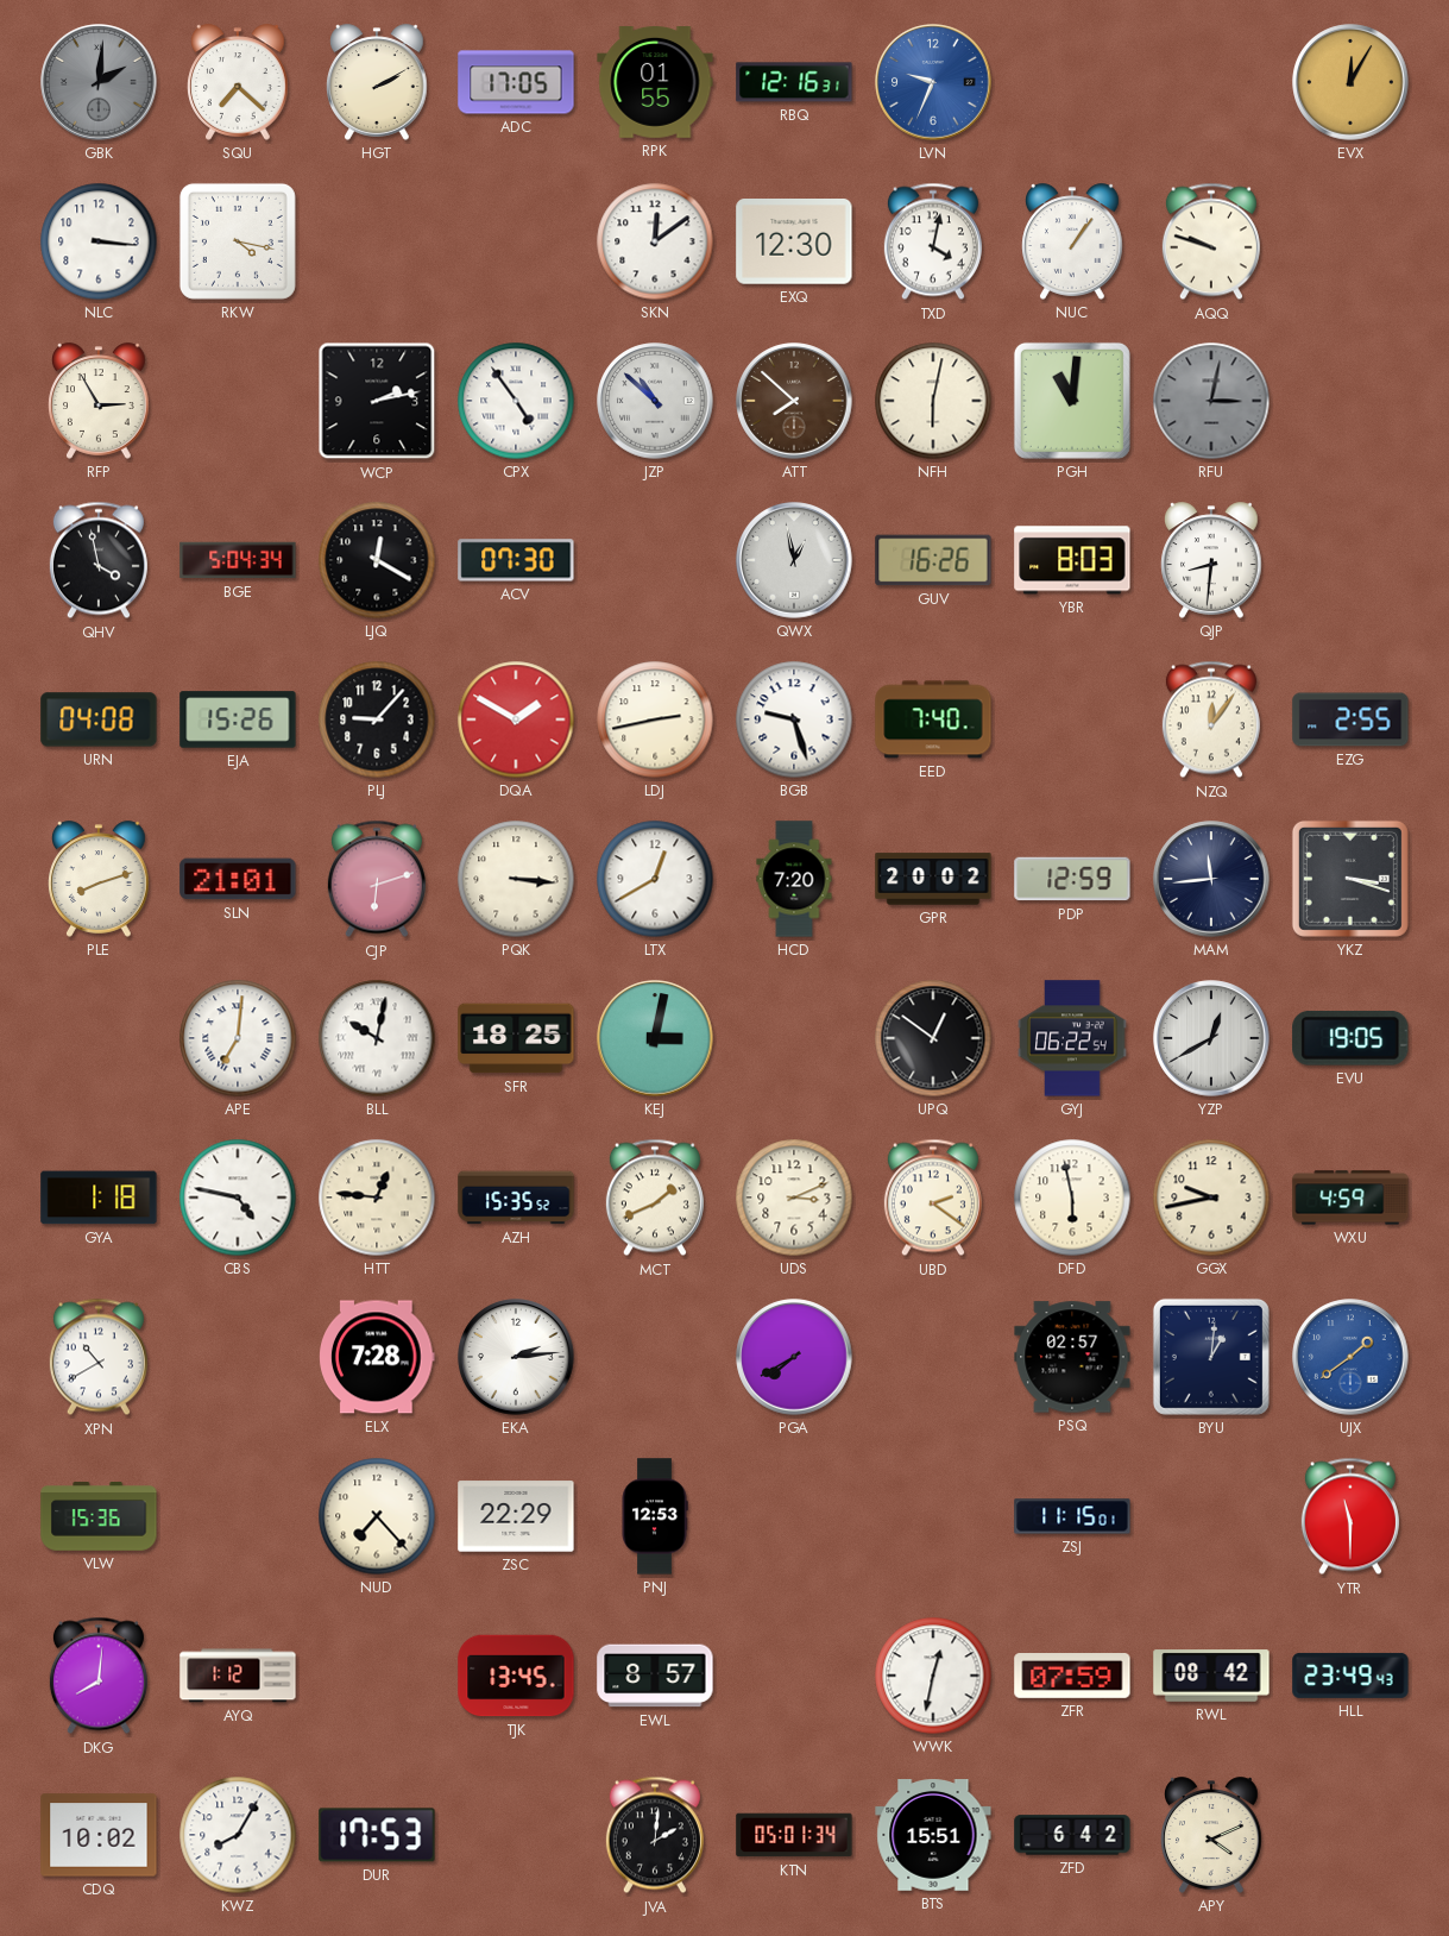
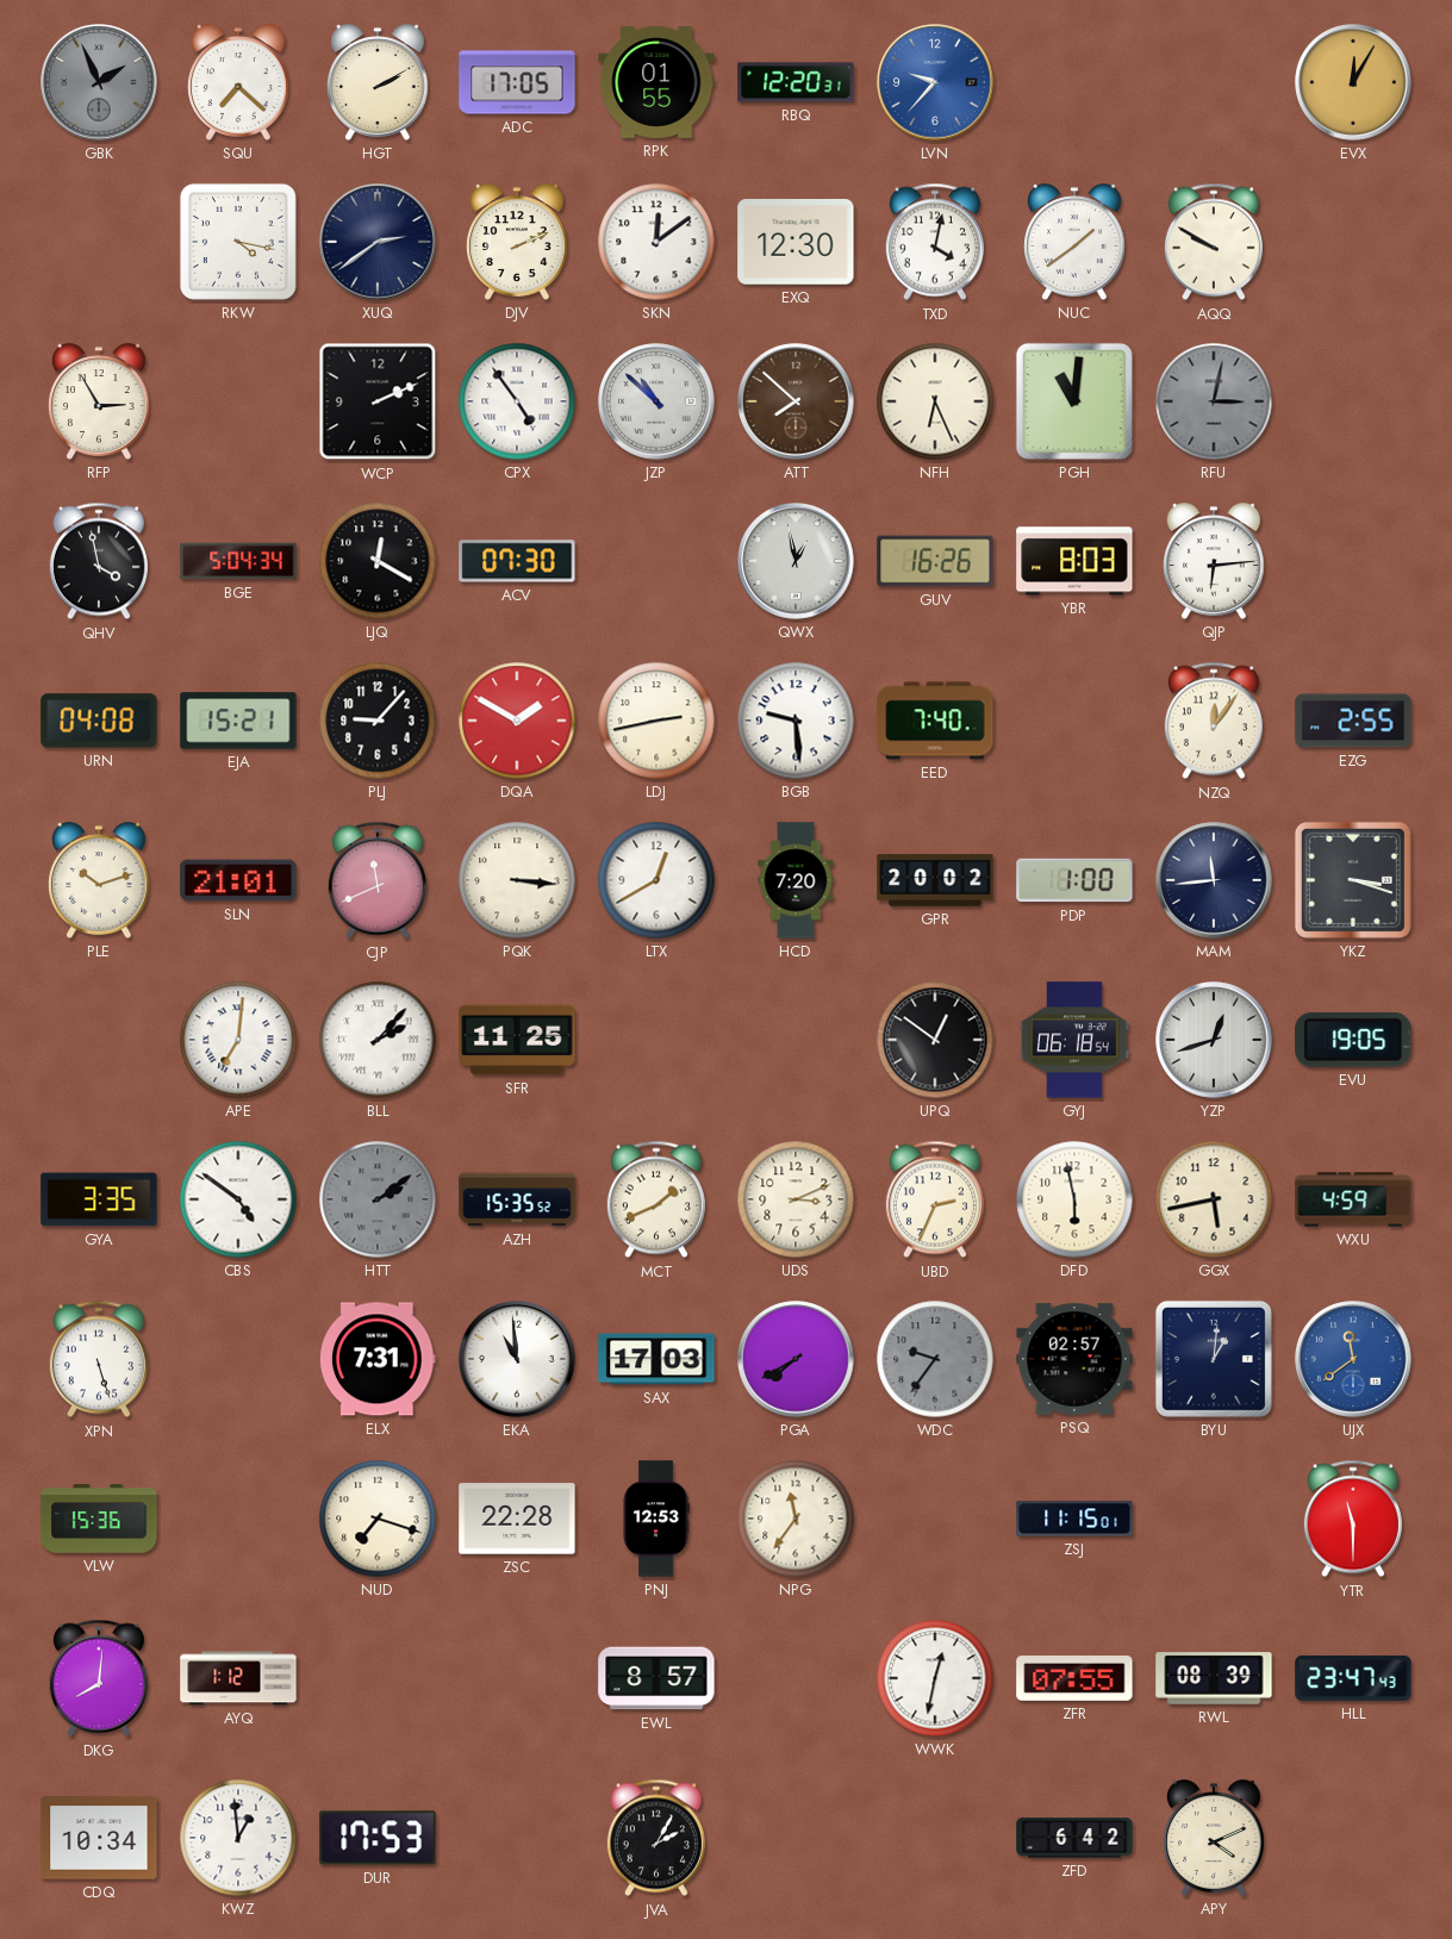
GBK: 2:01 -> 1:56
RBQ: 12:16 -> 12:20
LVN: 9:34 -> 9:37
NLC: 3:16 -> none
XUQ: none -> 2:39
DJV: none -> 2:11
NUC: 1:06 -> 1:39
AQQ: 9:48 -> 9:50
WCP: 2:13 -> 2:11
NFH: 6:02 -> 6:26
QJP: 8:31 -> 6:14
EJA: 15:26 -> 15:21
BGB: 9:27 -> 9:29
PLE: 8:12 -> 10:12
CJP: 6:12 -> 11:41
PDP: 12:59 -> 1:00
BLL: 10:02 -> 2:07
SFR: 18:25 -> 11:25
KEJ: 3:02 -> none
GYJ: 06:22 -> 06:18
YZP: 12:40 -> 12:42
GYA: 1:18 -> 3:35
CBS: 4:47 -> 4:51
HTT: 12:46 -> 2:09
HTT dial: cream -> grey
UBD: 2:21 -> 2:34
GGX: 9:43 -> 5:43
XPN: 10:40 -> 5:27
ELX: 7:28 -> 7:31
EKA: 2:14 -> 10:59
SAX: none -> 17:03
WDC: none -> 9:36
UJX: 1:39 -> 11:39
NUD: 7:23 -> 7:18
ZSC: 22:29 -> 22:28
NPG: none -> 11:36
TJK: 13:45 -> none
ZFR: 07:59 -> 07:55
RWL: 08:42 -> 08:39
HLL: 23:49 -> 23:47
CDQ: 10:02 -> 10:34
KWZ: 8:05 -> 12:59
JVA: 2:01 -> 2:05
KTN: 05:01 -> none
BTS: 15:51 -> none
